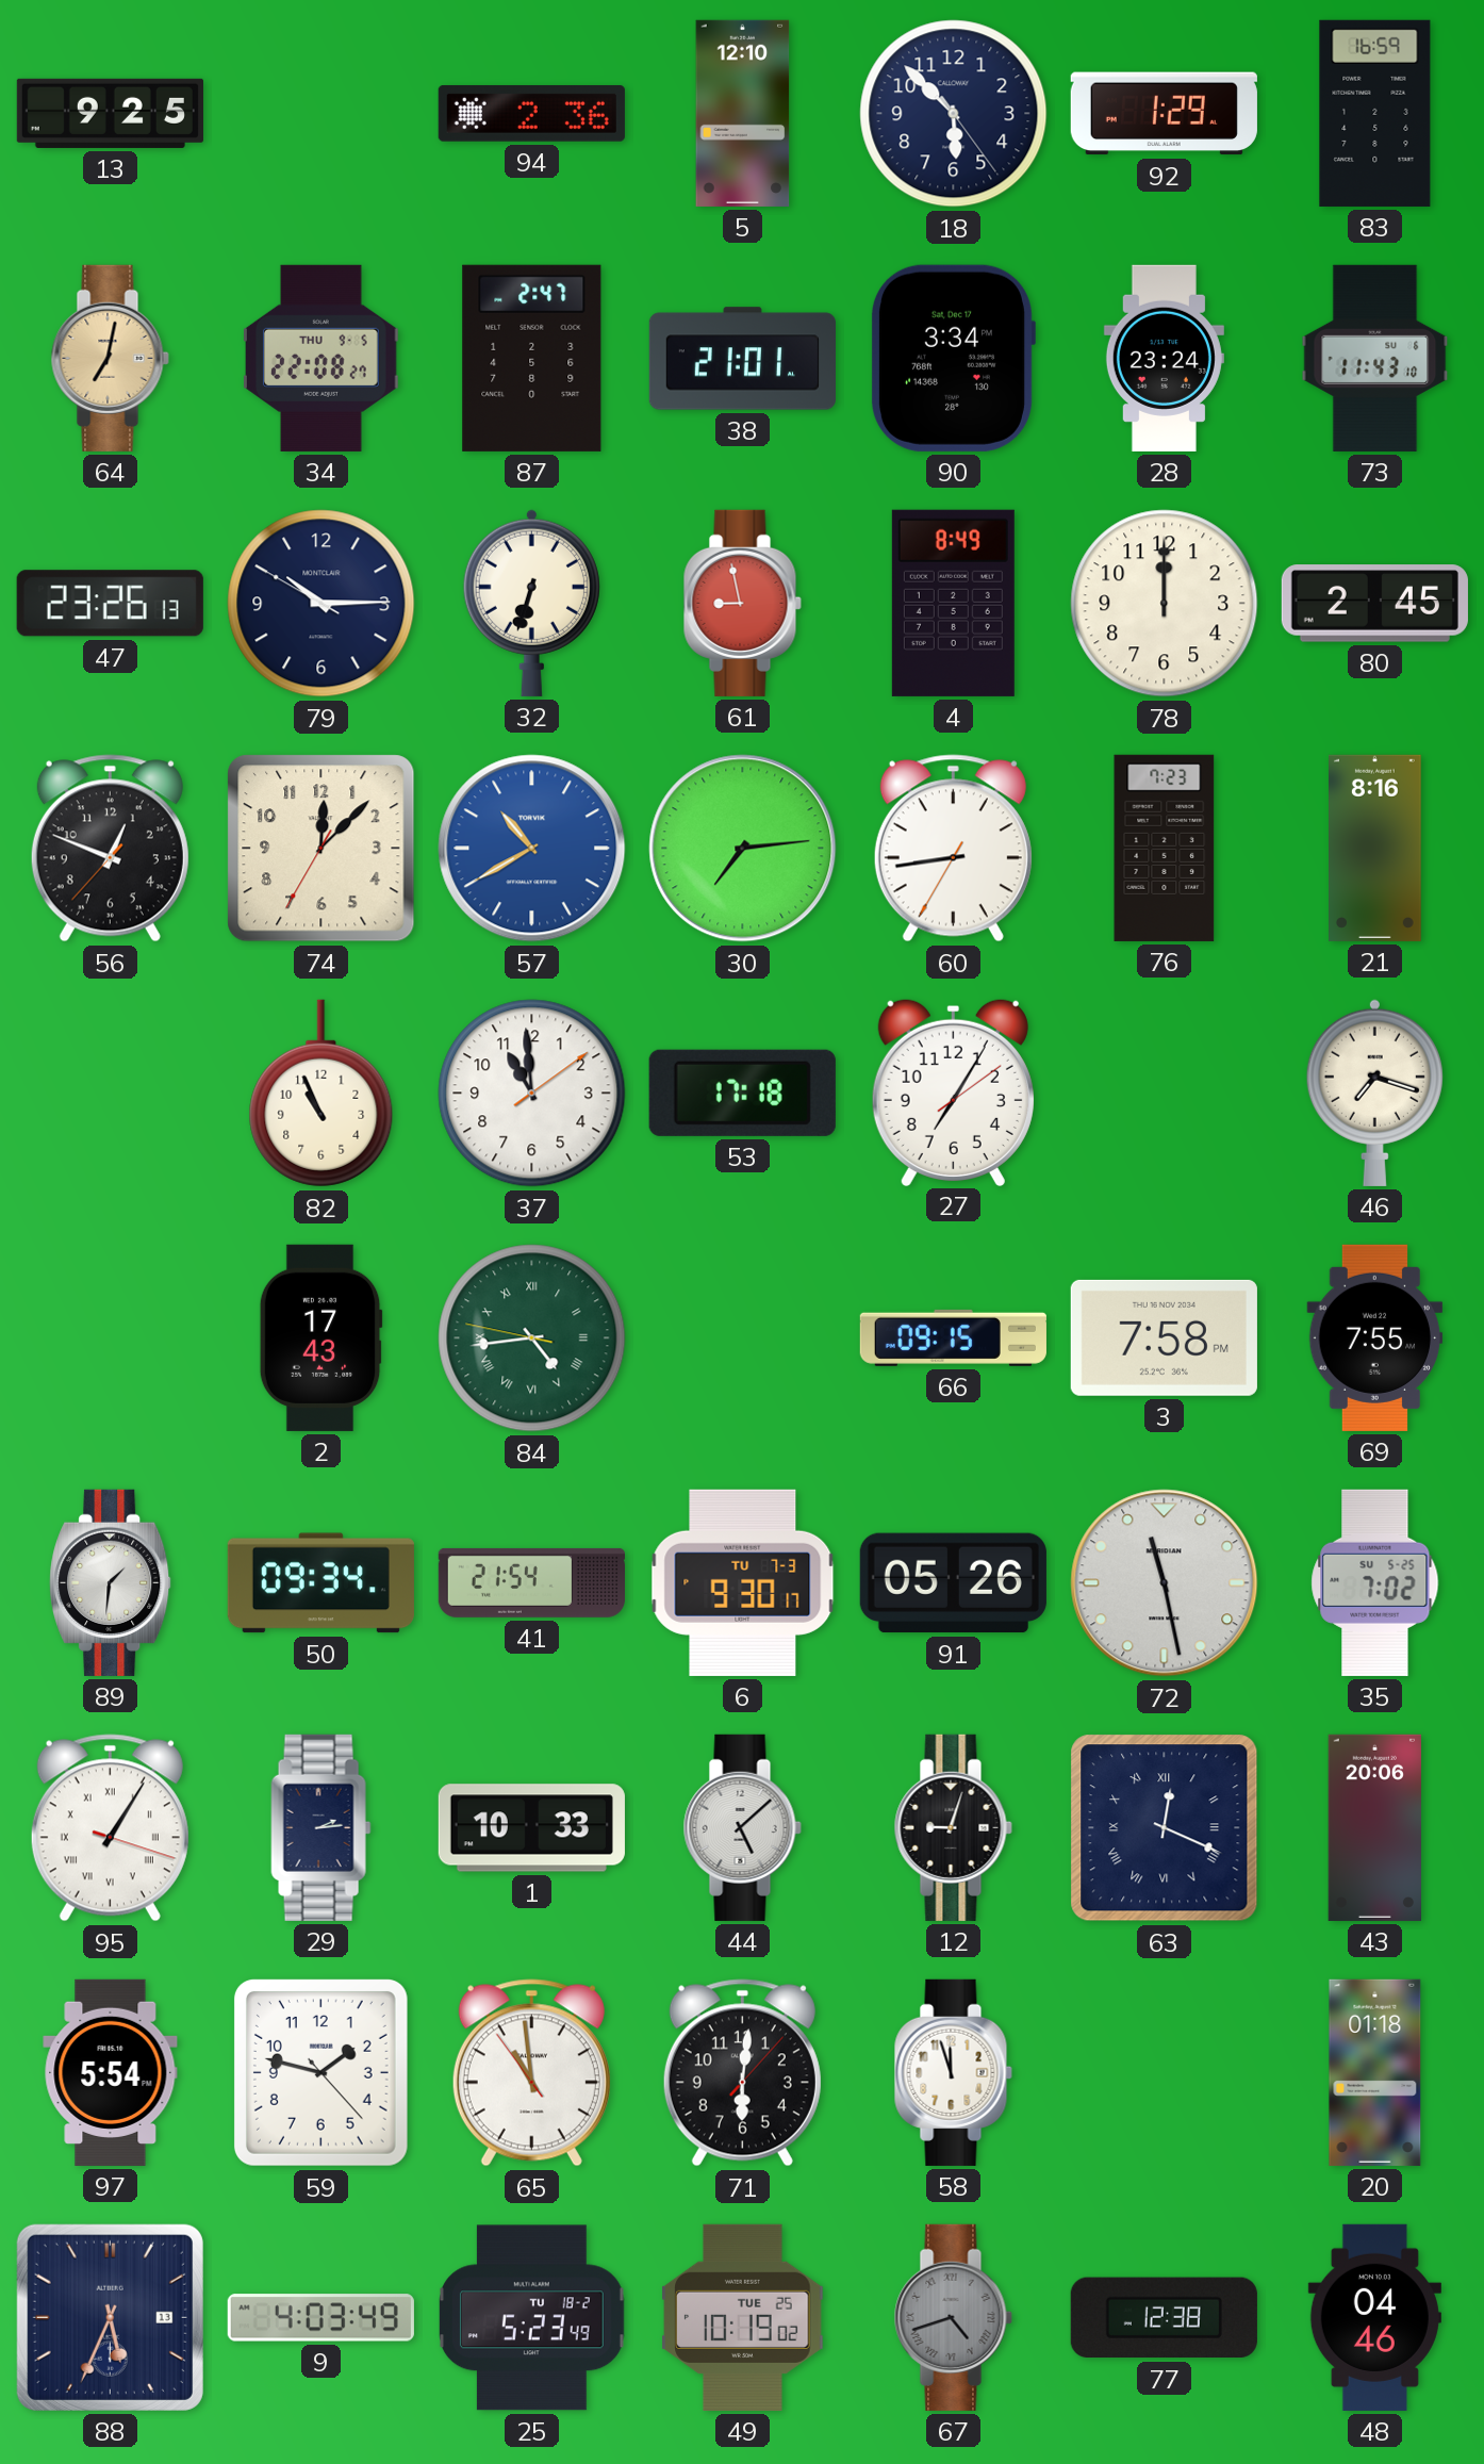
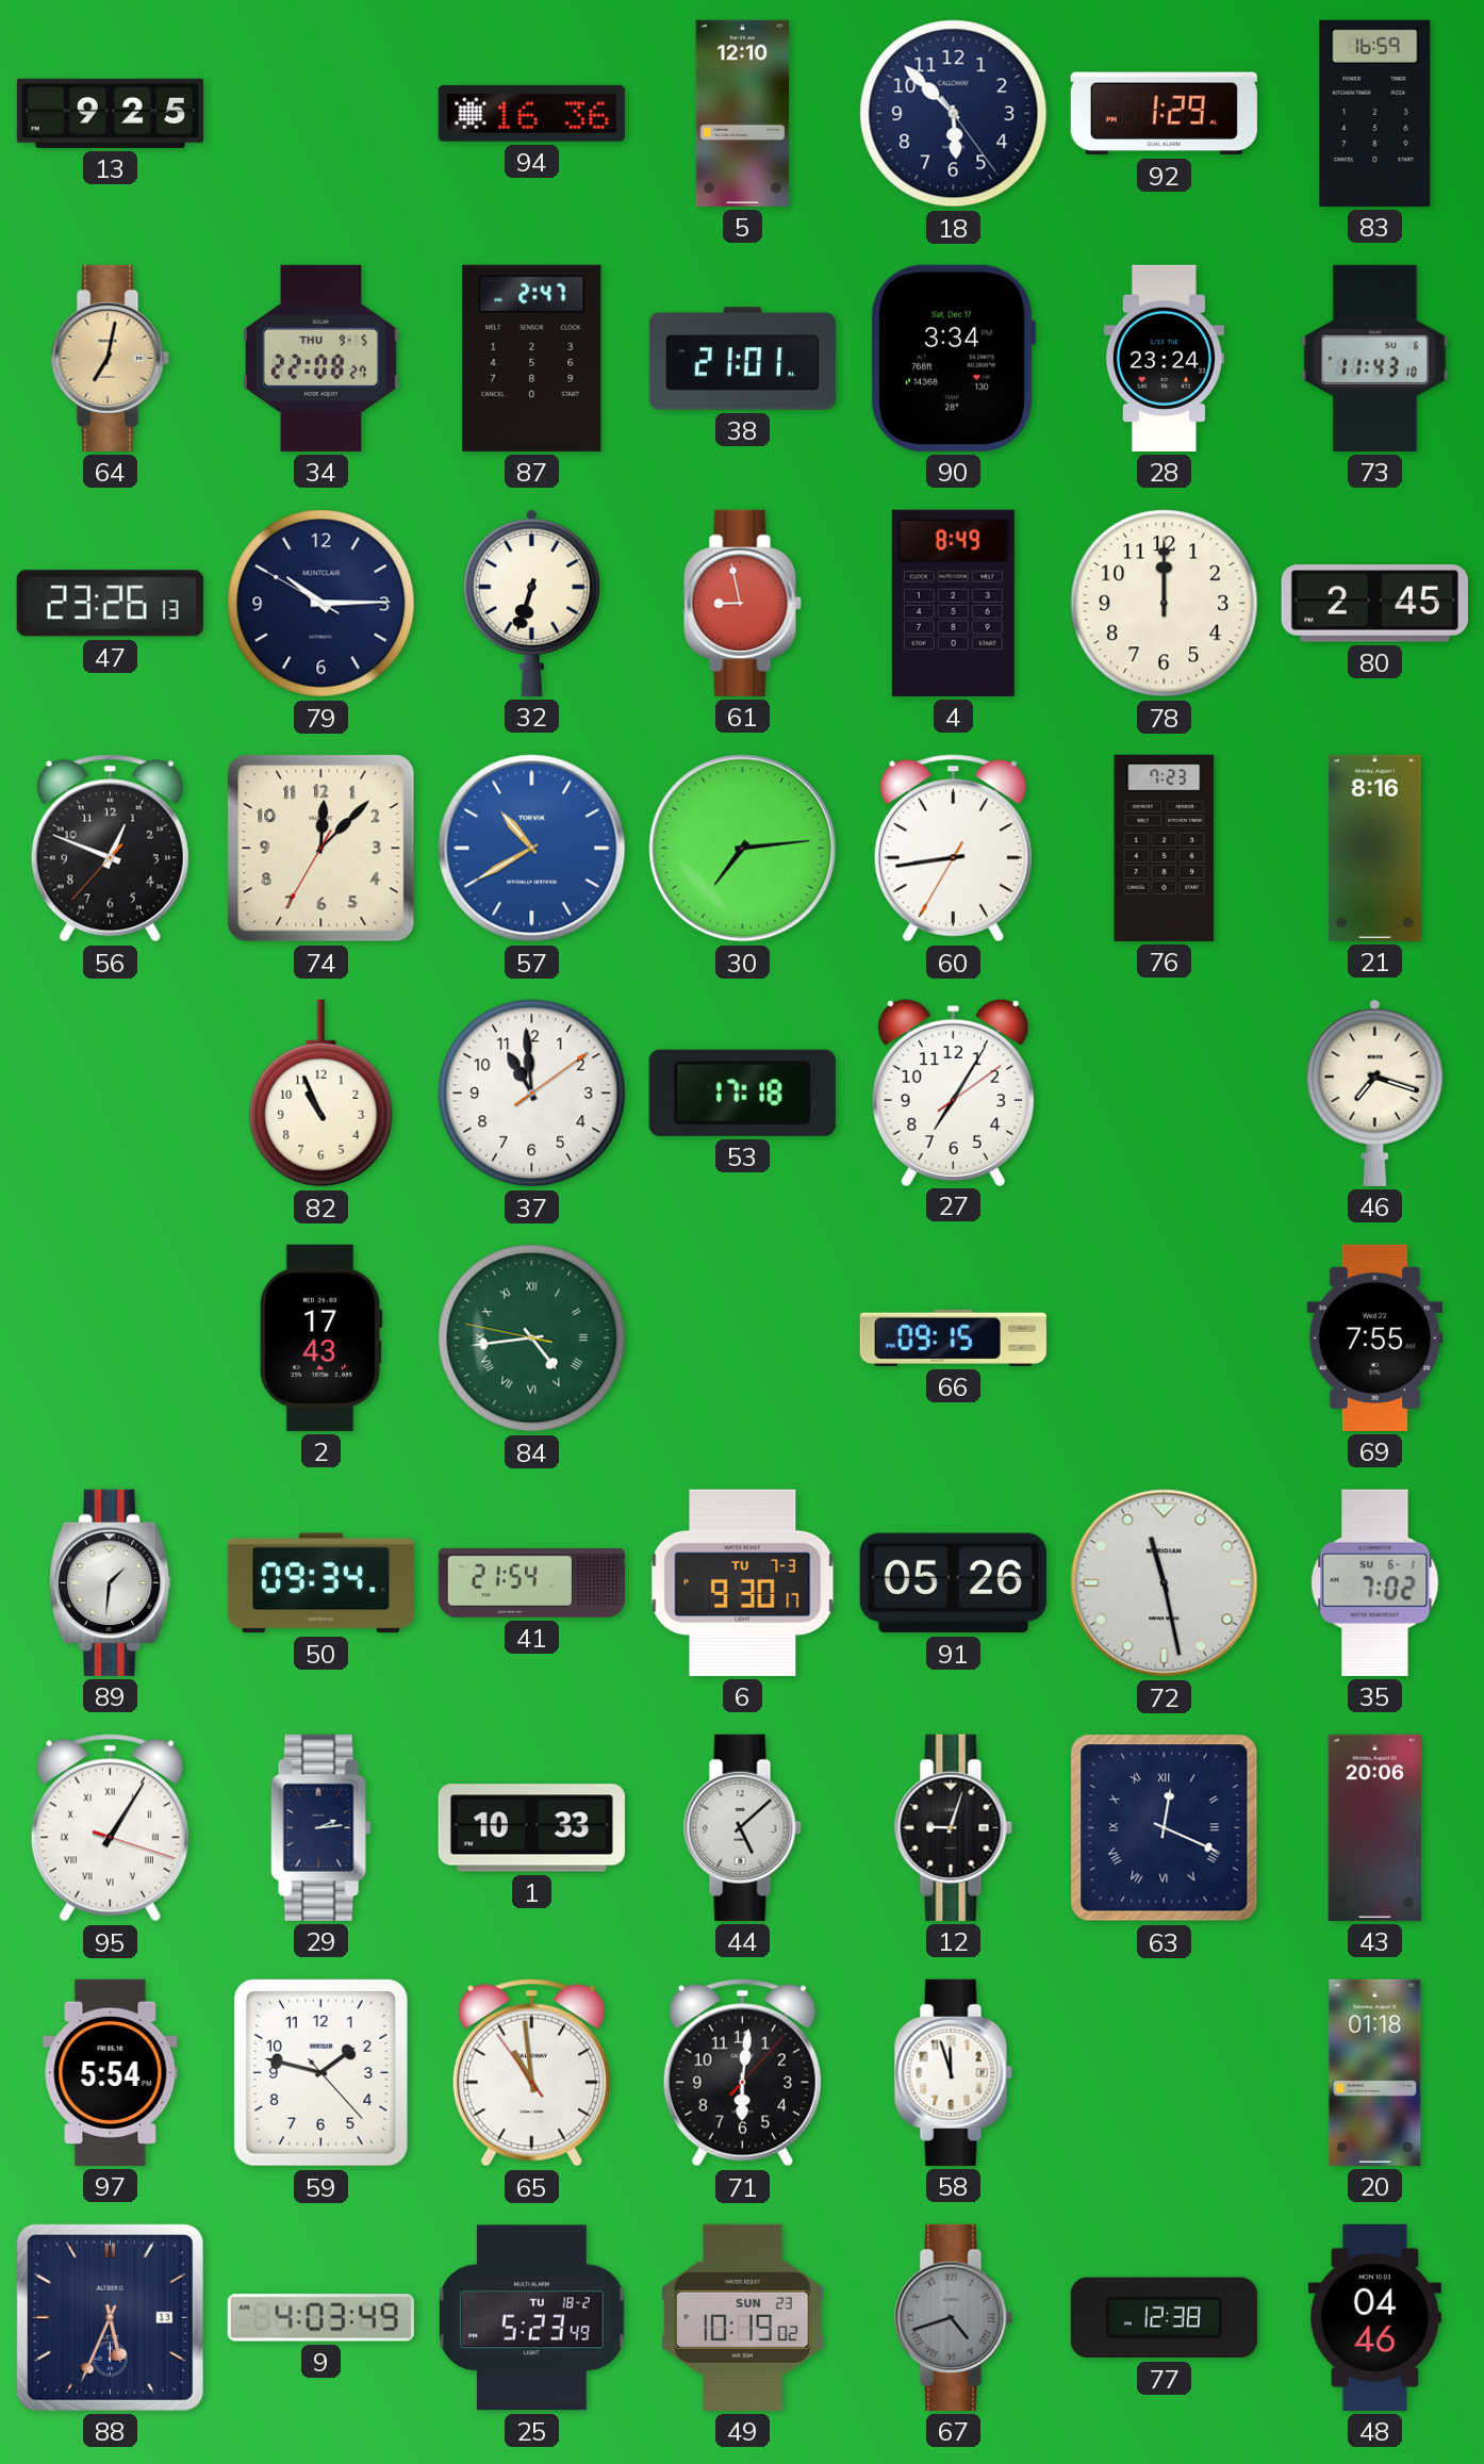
94: 2:36 -> 16:36
3: 7:58 -> none
35 date: SU 5-25 -> SU 6-1
49 date: TUE 25 -> SUN 23
